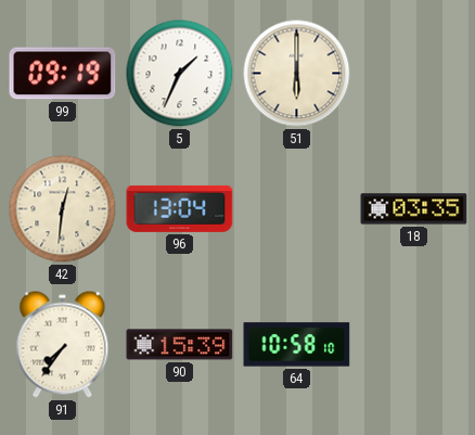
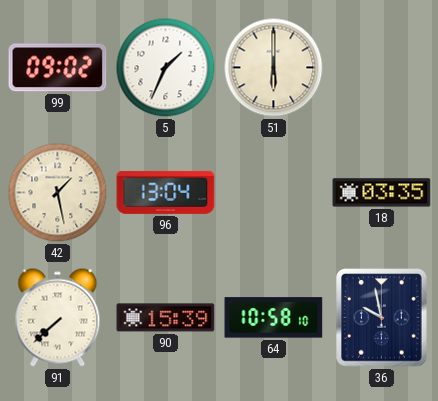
99: 09:19 -> 09:02
42: 12:31 -> 1:28
91: 7:36 -> 7:38
36: none -> 9:58
